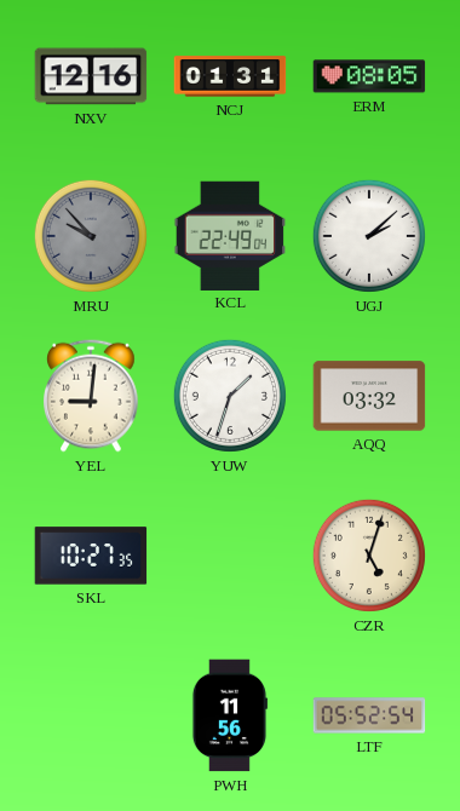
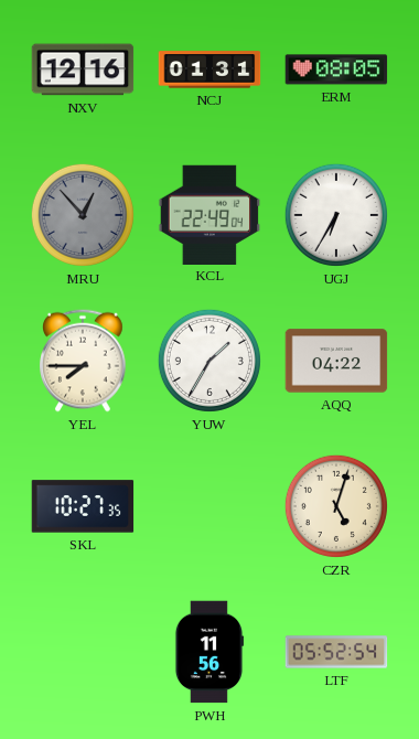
MRU: 9:53 -> 12:53
UGJ: 2:08 -> 6:35
YEL: 9:01 -> 7:45
YUW: 1:33 -> 1:35
AQQ: 03:32 -> 04:22
